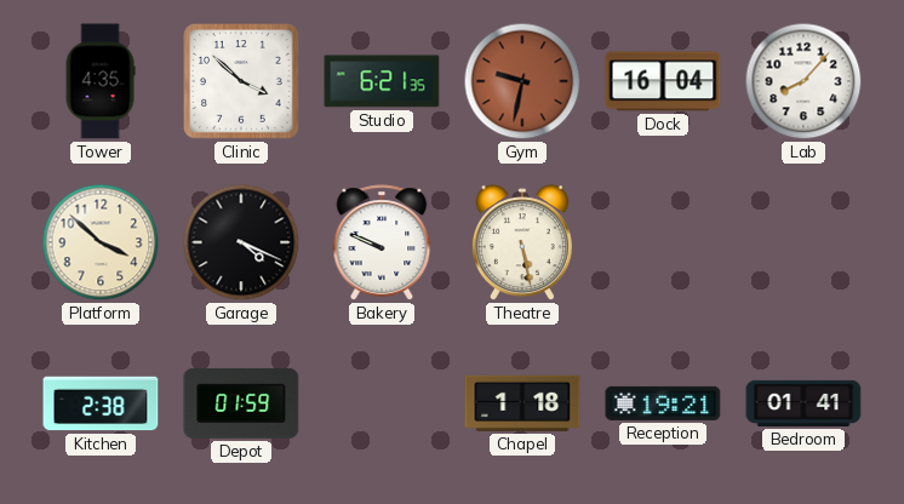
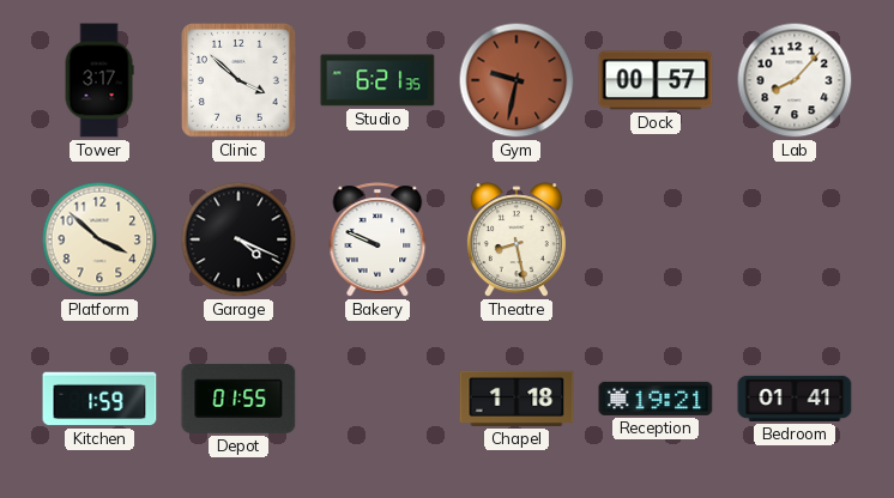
Tower: 4:35 -> 3:17
Dock: 16:04 -> 00:57
Theatre: 5:28 -> 8:28
Kitchen: 2:38 -> 1:59
Depot: 01:59 -> 01:55
